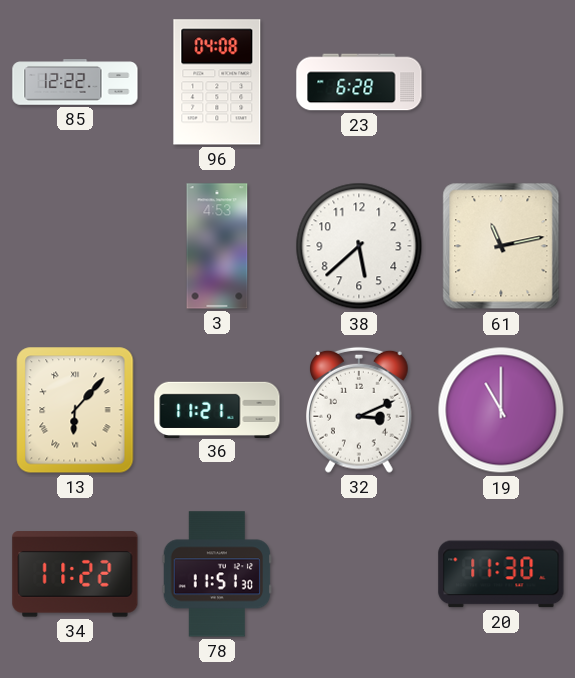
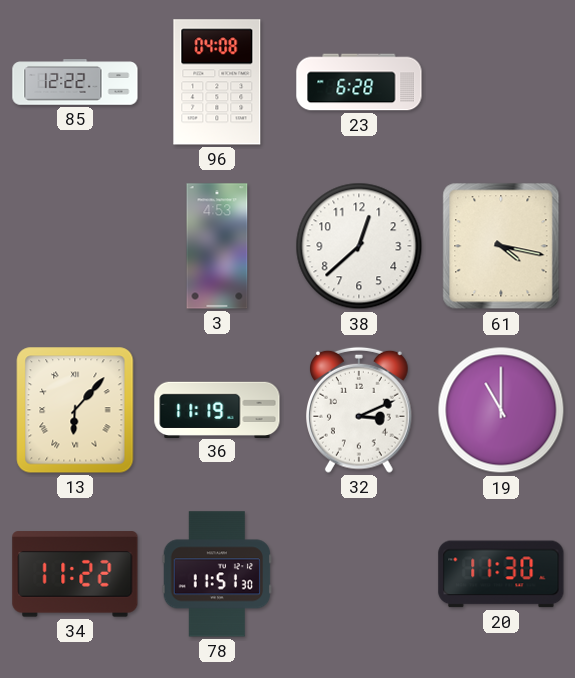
38: 5:38 -> 12:38
61: 11:13 -> 4:17
36: 11:21 -> 11:19
